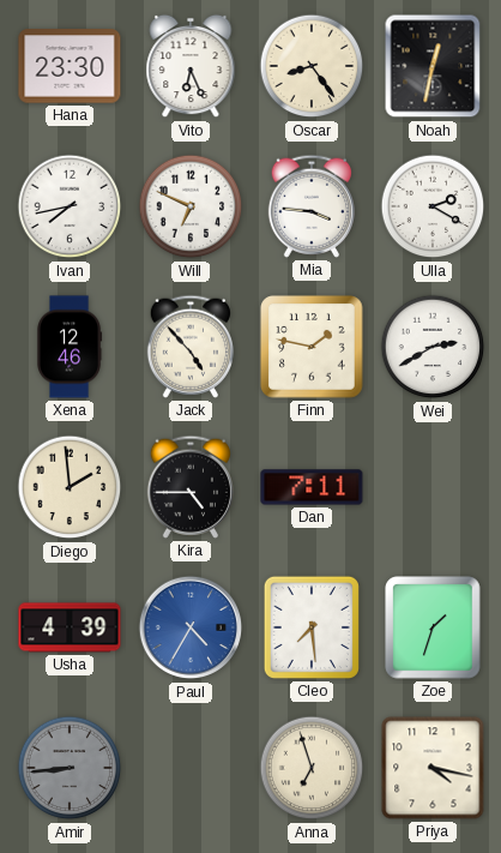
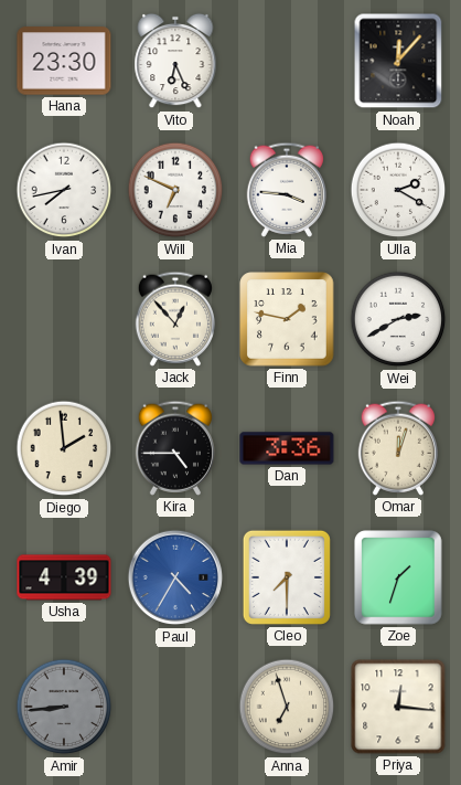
Oscar: 8:24 -> none
Noah: 12:32 -> 12:07
Xena: 12:46 -> none
Jack: 4:53 -> 12:53
Dan: 7:11 -> 3:36
Omar: none -> 12:03
Cleo: 7:29 -> 7:30
Priya: 4:17 -> 12:16
